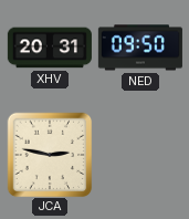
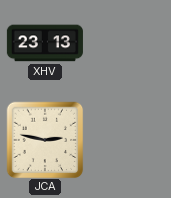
XHV: 20:31 -> 23:13
NED: 09:50 -> none
